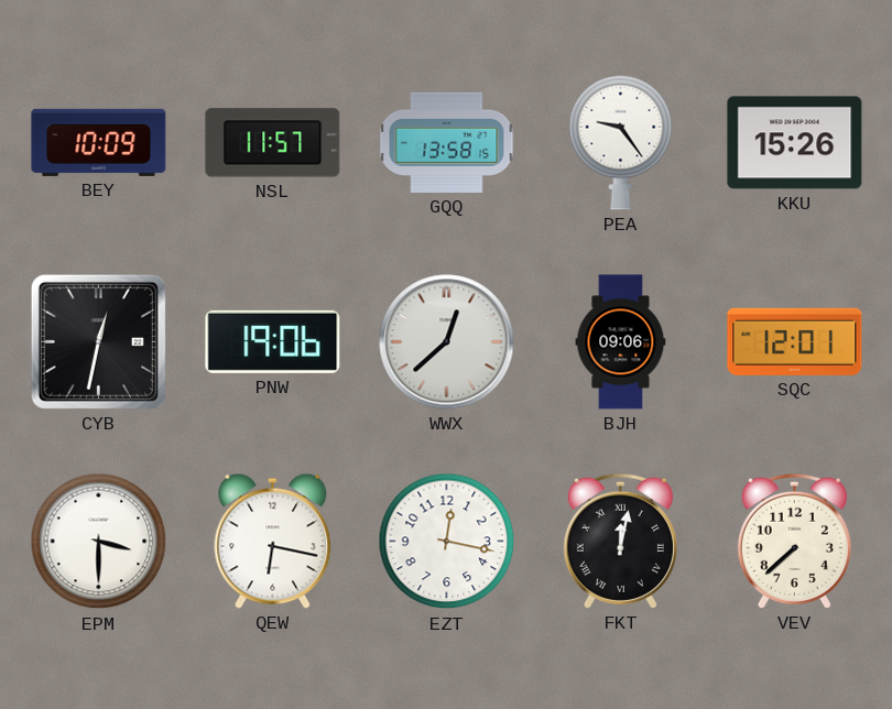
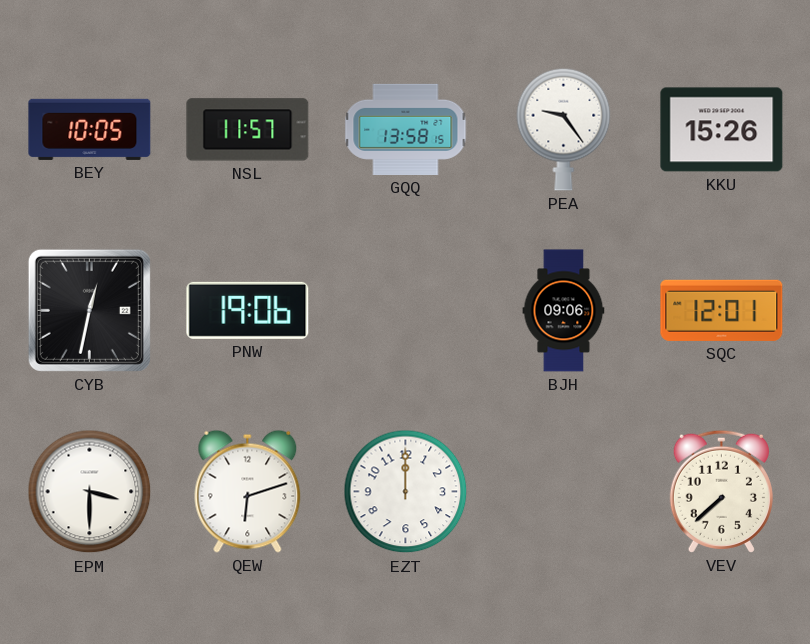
BEY: 10:09 -> 10:05
WWX: 12:38 -> none
QEW: 6:17 -> 6:12
EZT: 12:17 -> 12:00
FKT: 12:02 -> none
